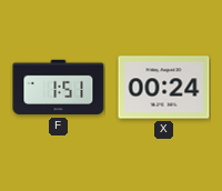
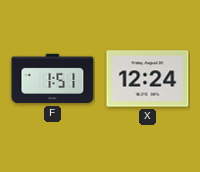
X: 00:24 -> 12:24
